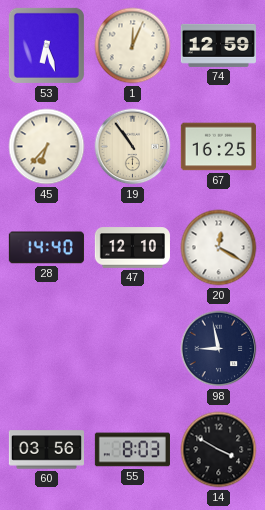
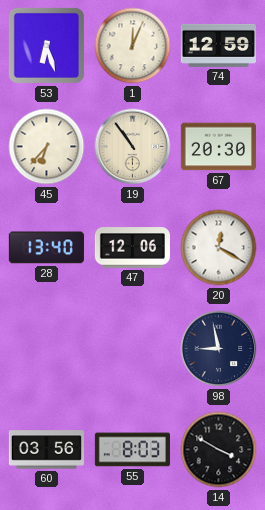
67: 16:25 -> 20:30
28: 14:40 -> 13:40
47: 12:10 -> 12:06
